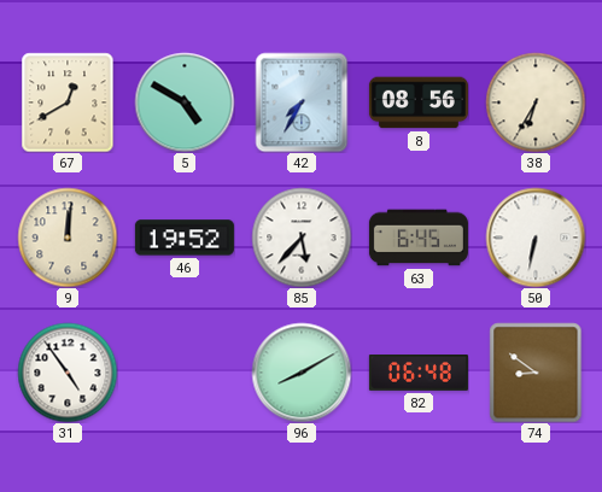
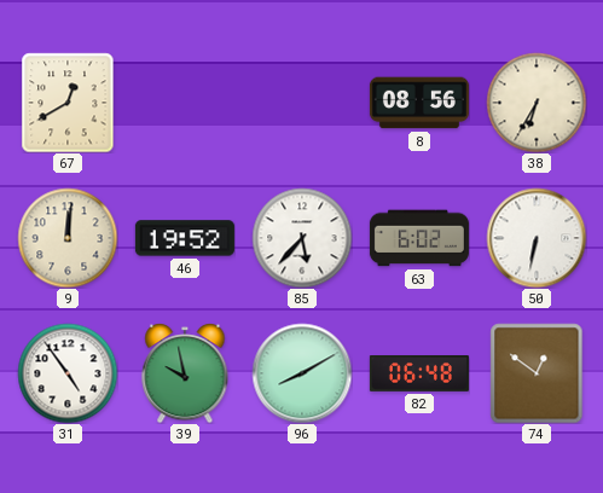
5: 4:50 -> none
42: 7:35 -> none
63: 6:45 -> 6:02
39: none -> 9:58
74: 8:51 -> 12:51
